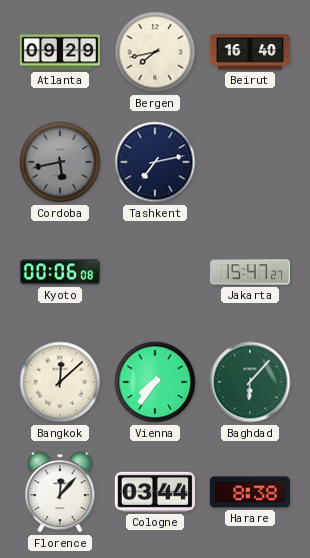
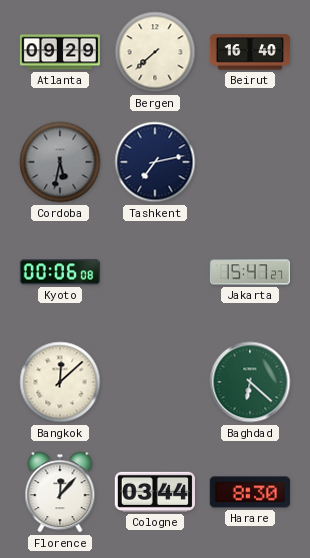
Bergen: 7:43 -> 7:38
Cordoba: 5:43 -> 5:32
Vienna: 7:36 -> none
Baghdad: 6:07 -> 6:22
Harare: 8:38 -> 8:30
